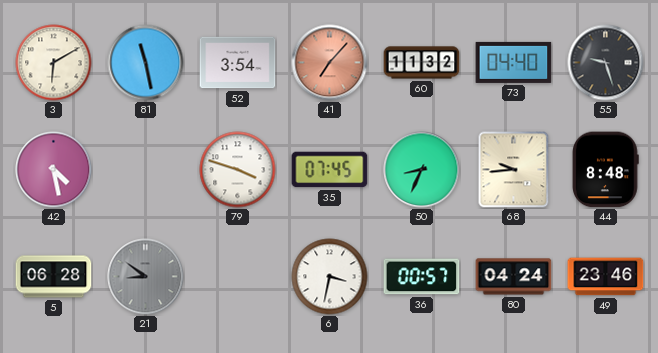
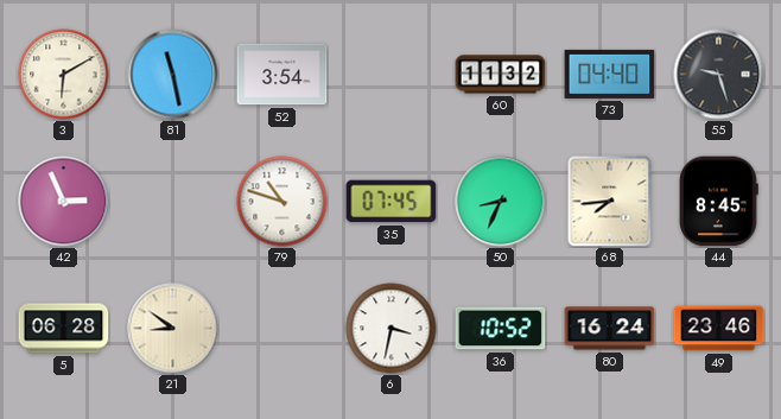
41: 7:07 -> none
42: 4:28 -> 2:56
79: 3:48 -> 10:48
68: 9:44 -> 7:44
44: 8:48 -> 8:45
21 dial: grey -> cream
36: 00:57 -> 10:52
80: 04:24 -> 16:24
